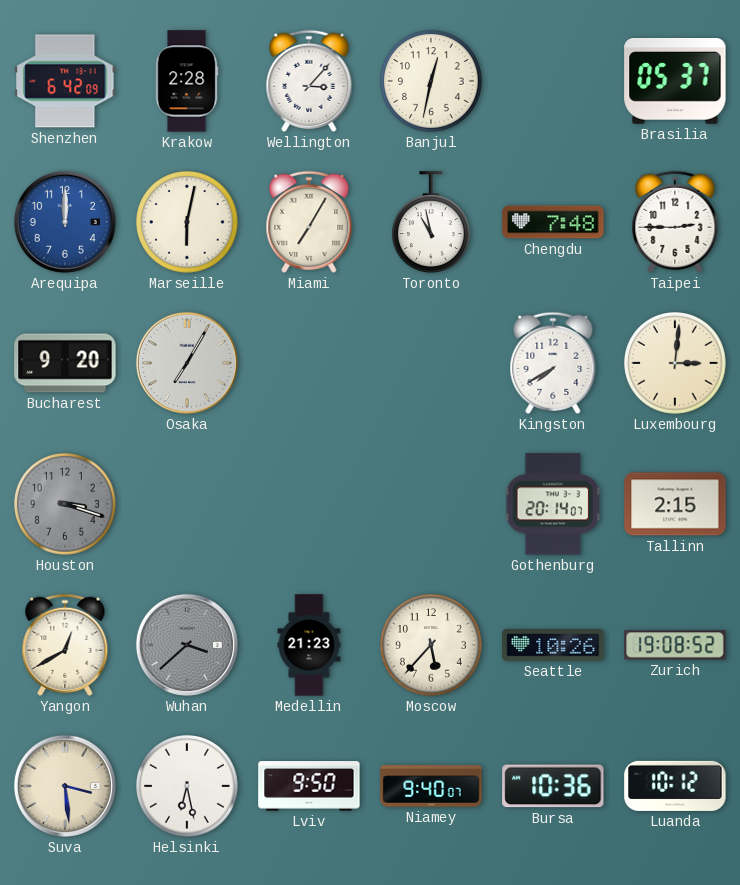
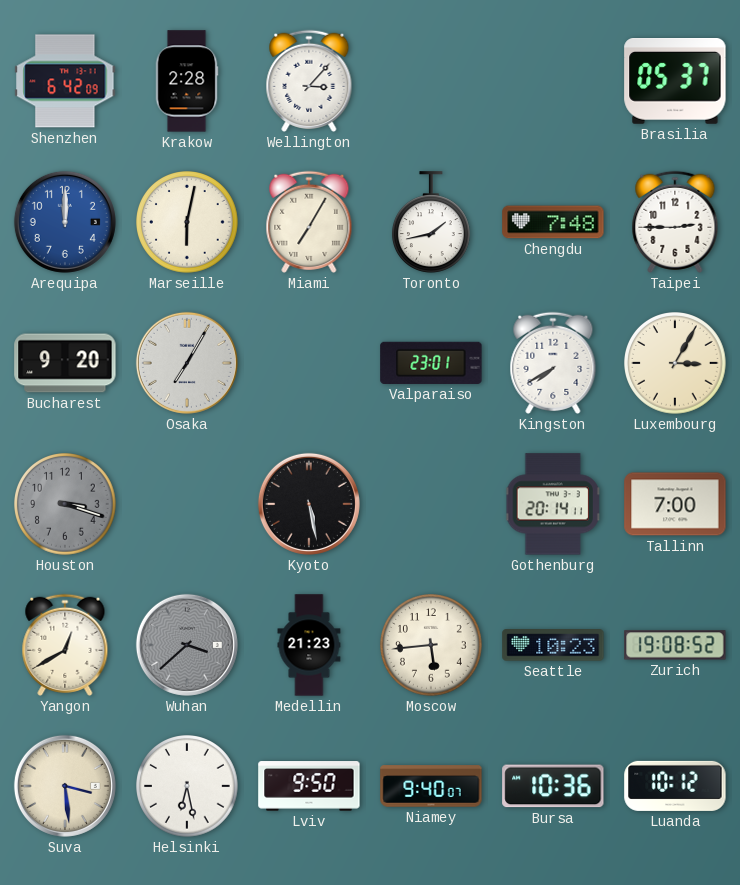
Banjul: 12:32 -> none
Toronto: 10:58 -> 1:43
Valparaiso: none -> 23:01
Luxembourg: 3:01 -> 3:05
Kyoto: none -> 5:28
Gothenburg: 20:14:07 -> 20:14:11
Tallinn: 2:15 -> 7:00
Moscow: 5:37 -> 5:44
Seattle: 10:26 -> 10:23
